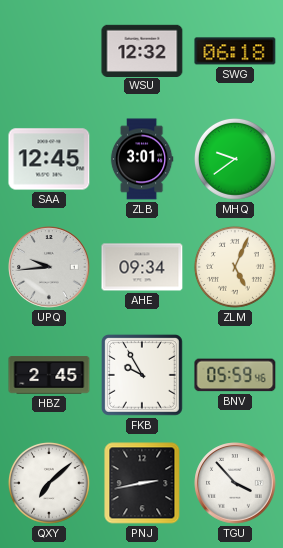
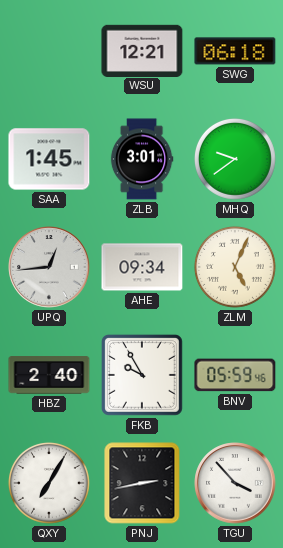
WSU: 12:32 -> 12:21
SAA: 12:45 -> 1:45
UPQ: 9:44 -> 12:44
HBZ: 2:45 -> 2:40
QXY: 7:08 -> 7:05
